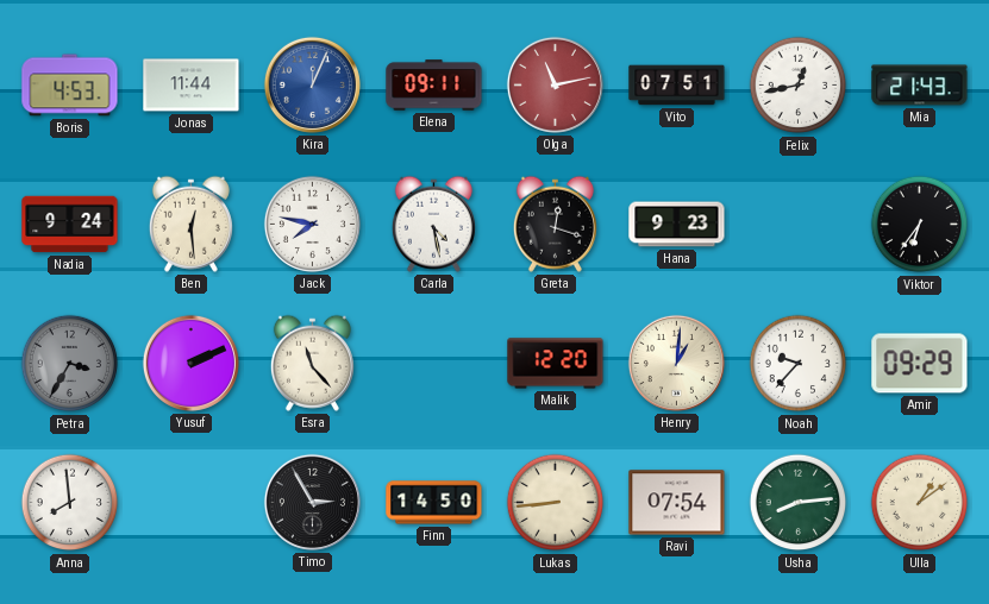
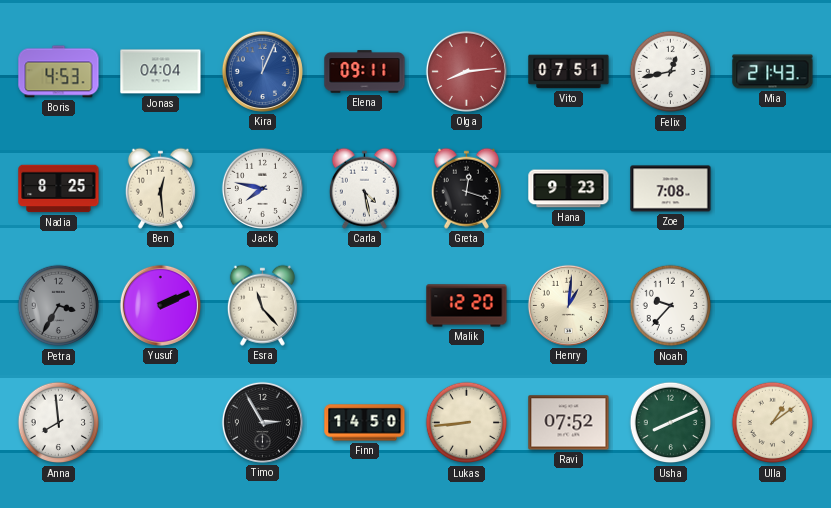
Jonas: 11:44 -> 04:04
Olga: 11:13 -> 8:14
Nadia: 9:24 -> 8:25
Zoe: none -> 7:08
Viktor: 6:36 -> none
Amir: 09:29 -> none
Ravi: 07:54 -> 07:52
Usha: 8:14 -> 8:11
